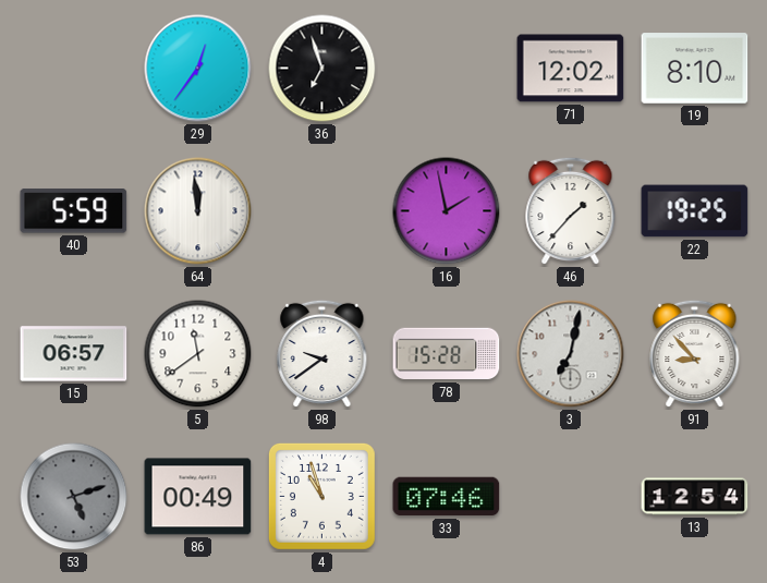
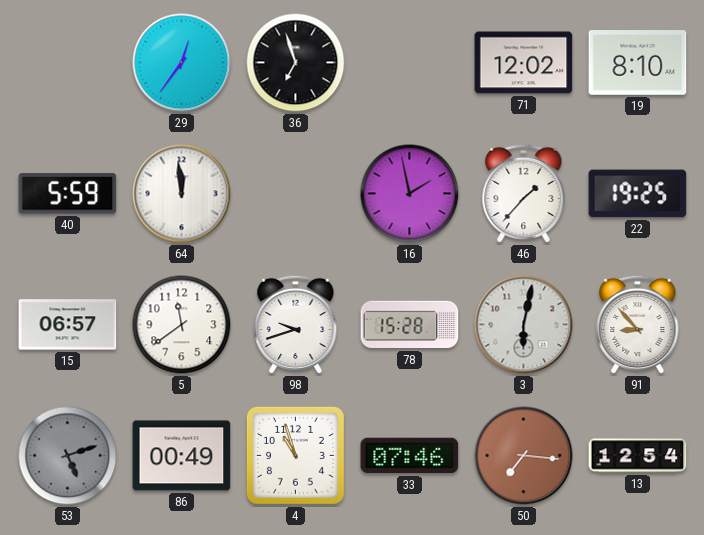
98: 9:39 -> 9:42
3: 7:02 -> 6:02
50: none -> 7:16
